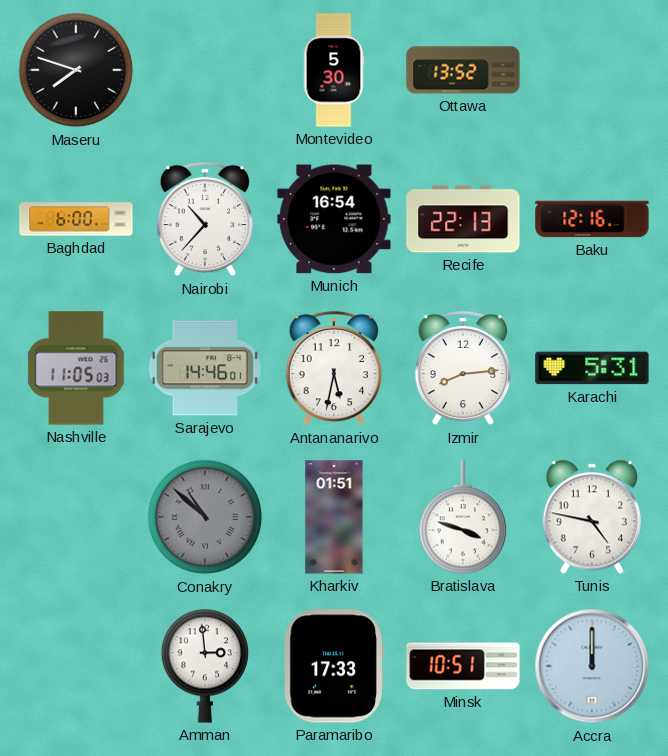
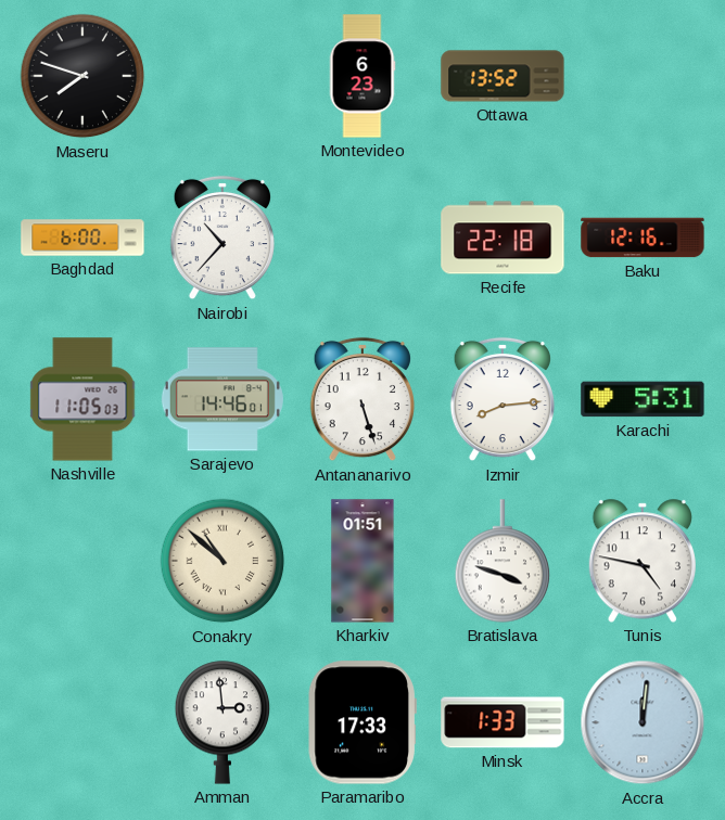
Montevideo: 5:30 -> 6:23
Munich: 16:54 -> none
Recife: 22:13 -> 22:18
Antananarivo: 5:32 -> 5:27
Conakry dial: grey -> cream
Minsk: 10:51 -> 1:33
Accra: 12:00 -> 12:01
